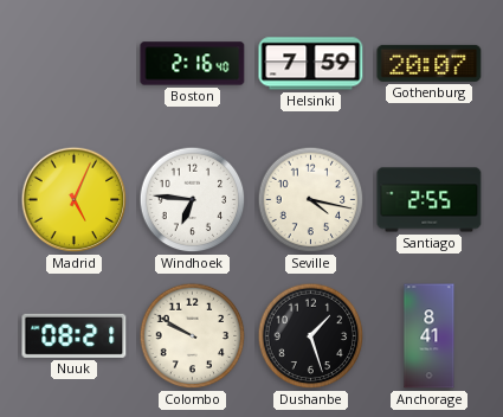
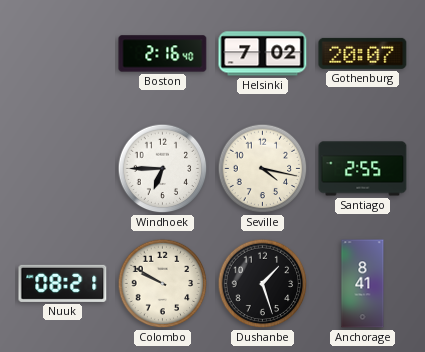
Helsinki: 7:59 -> 7:02
Madrid: 5:04 -> none
Windhoek: 6:46 -> 6:45
